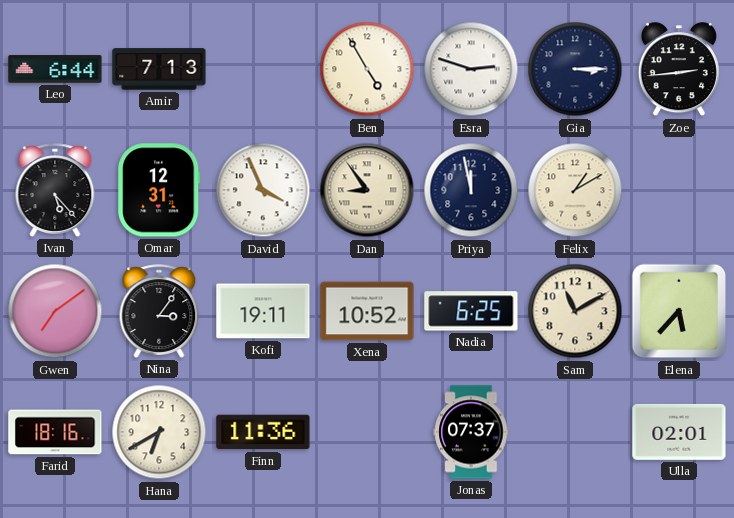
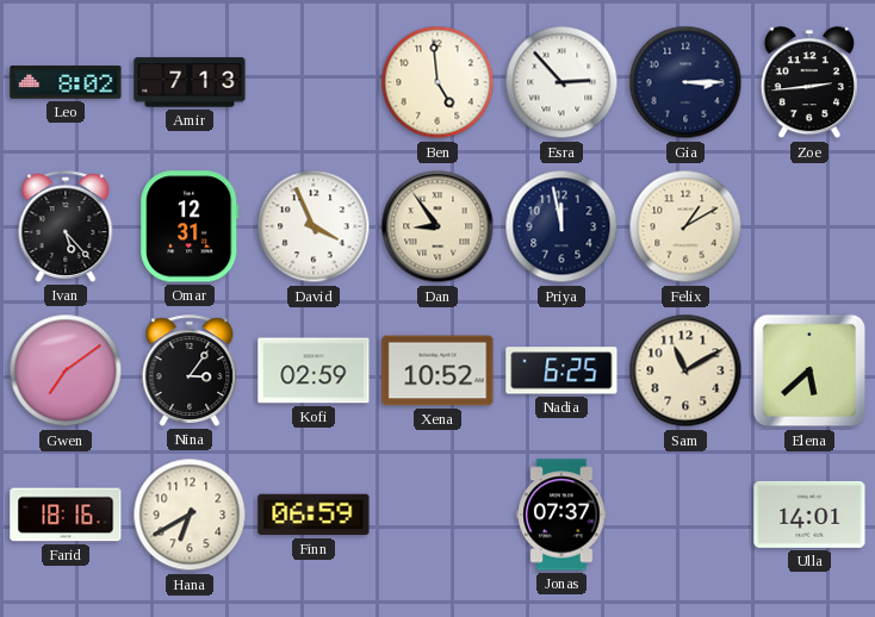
Leo: 6:44 -> 8:02
Ben: 4:55 -> 4:59
Esra: 2:48 -> 2:53
Kofi: 19:11 -> 02:59
Elena: 5:37 -> 5:38
Finn: 11:36 -> 06:59
Ulla: 02:01 -> 14:01
